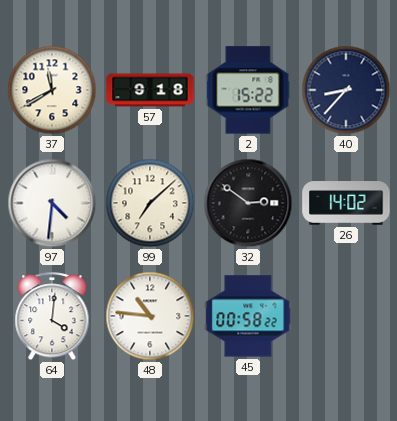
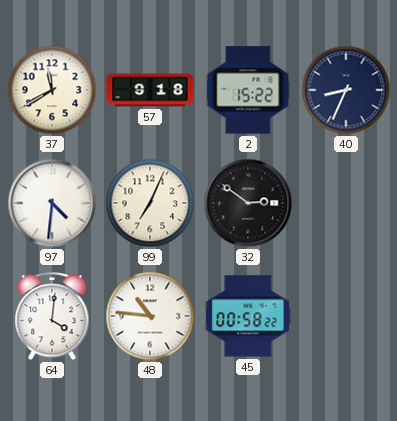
40: 8:37 -> 8:34
99: 7:08 -> 7:04
26: 14:02 -> none
